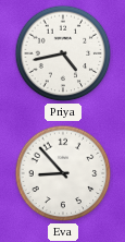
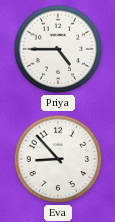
Priya: 4:43 -> 4:45
